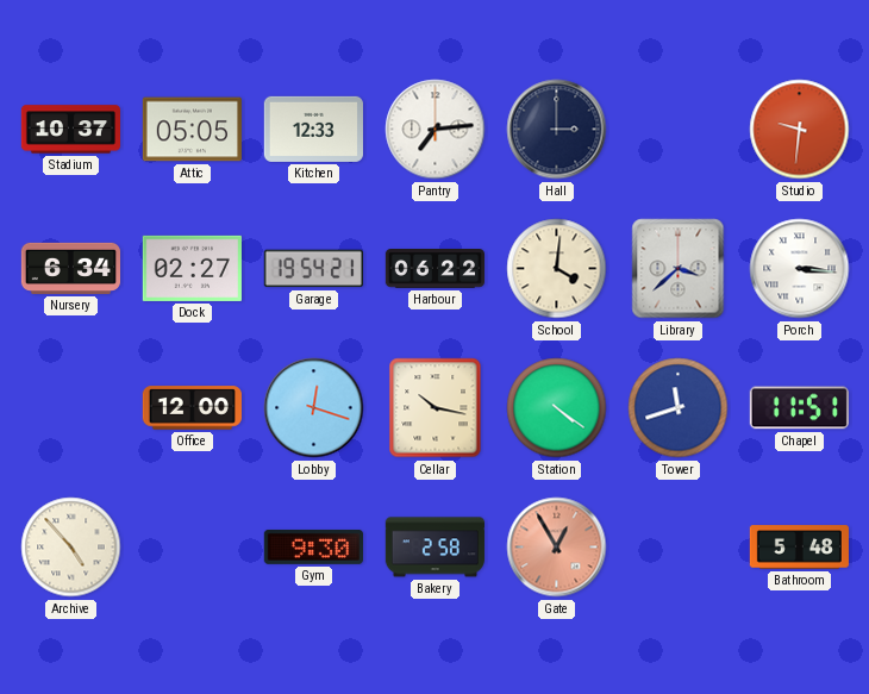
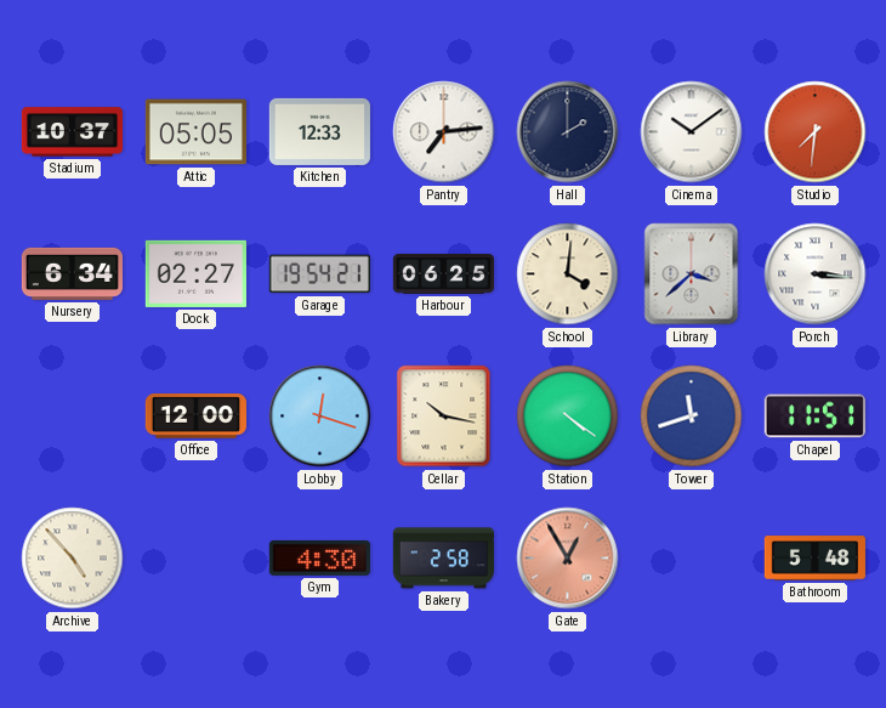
Hall: 3:00 -> 2:00
Cinema: none -> 10:09
Studio: 9:31 -> 7:31
Harbour: 06:22 -> 06:25
Gym: 9:30 -> 4:30
